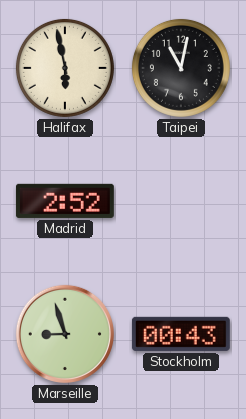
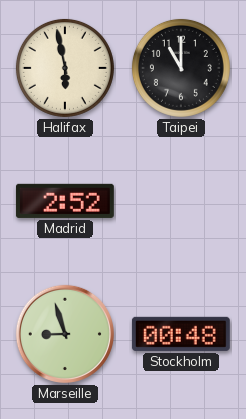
Taipei: 11:02 -> 11:00
Stockholm: 00:43 -> 00:48
